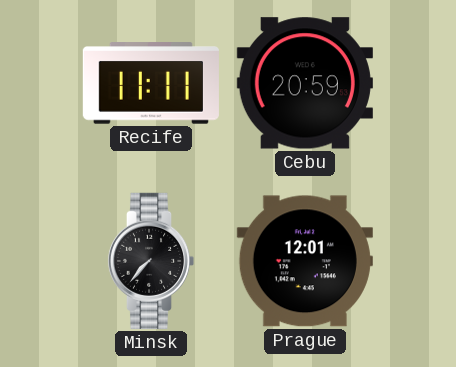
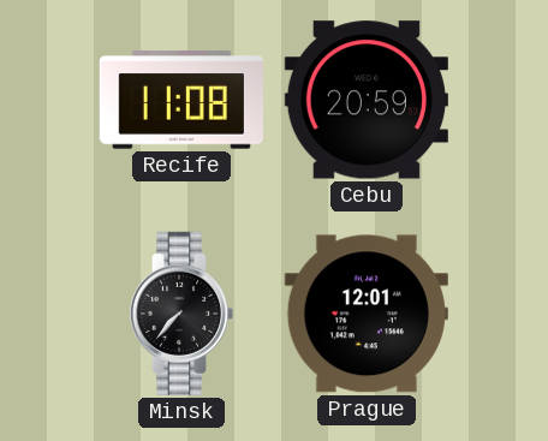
Recife: 11:11 -> 11:08
